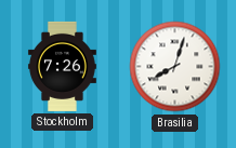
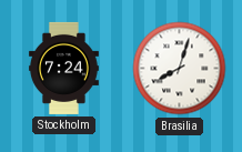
Stockholm: 7:26 -> 7:24
